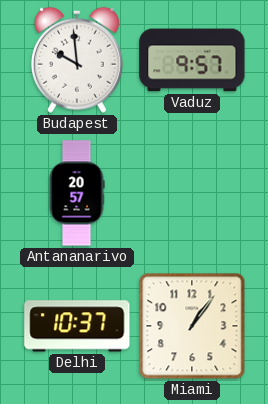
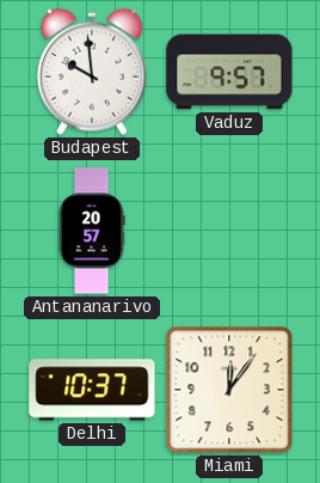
Miami: 1:06 -> 12:06
